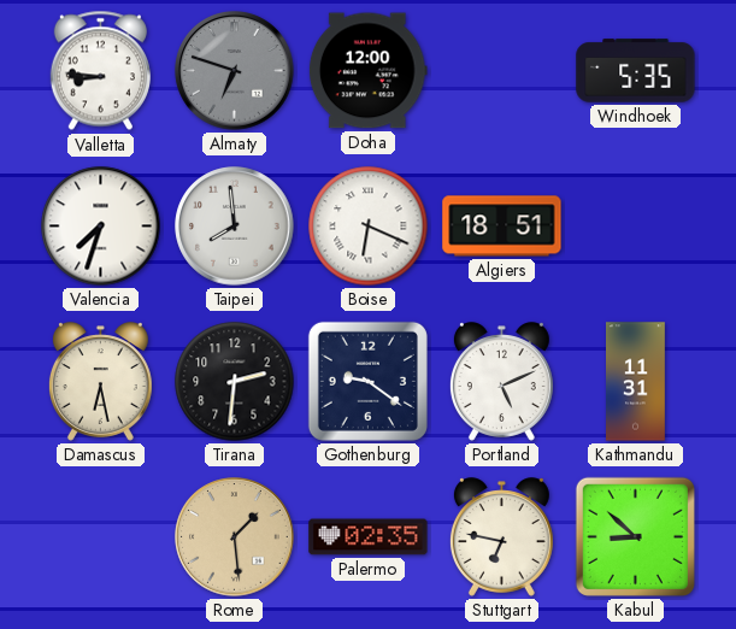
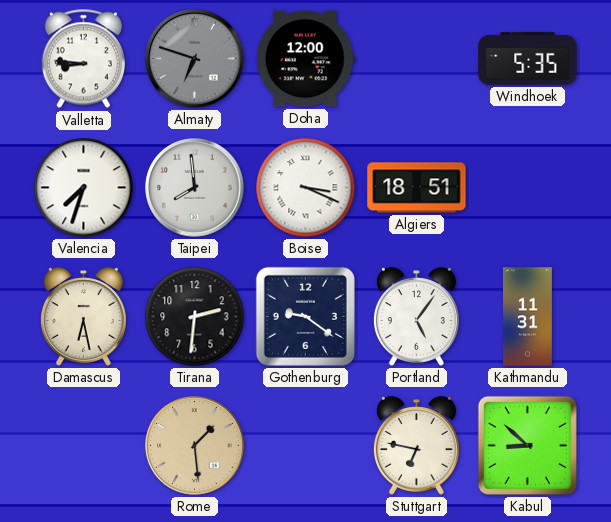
Boise: 6:19 -> 3:19
Portland: 5:11 -> 5:06
Palermo: 02:35 -> none
